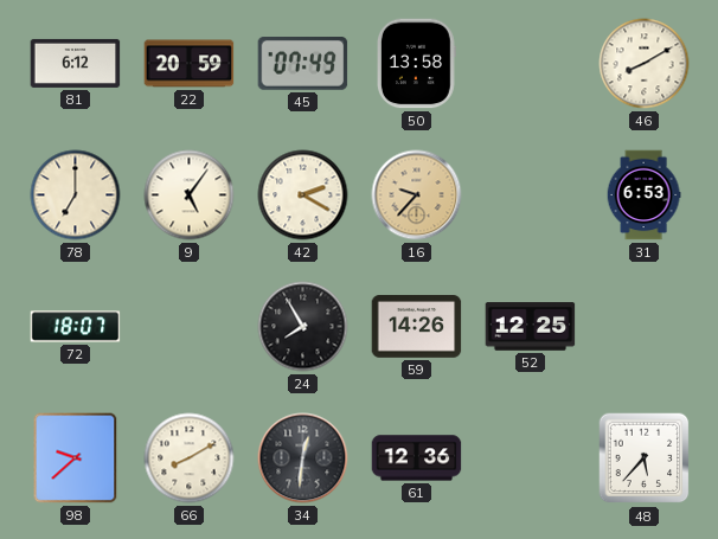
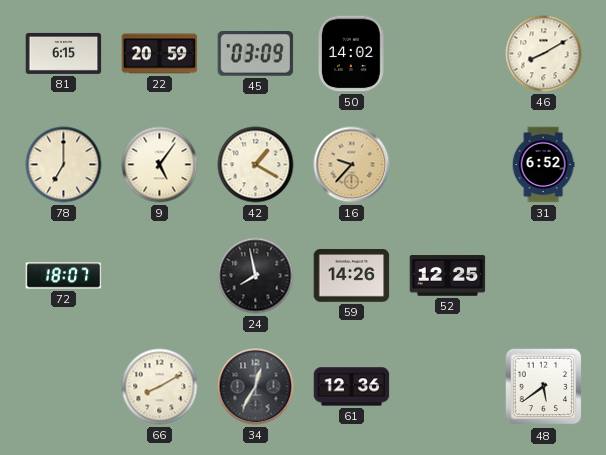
81: 6:12 -> 6:15
45: 07:49 -> 03:09
50: 13:58 -> 14:02
42: 2:20 -> 1:20
31: 6:53 -> 6:52
24: 7:55 -> 7:58
98: 9:38 -> none
34: 12:31 -> 12:35
48: 5:37 -> 5:39
